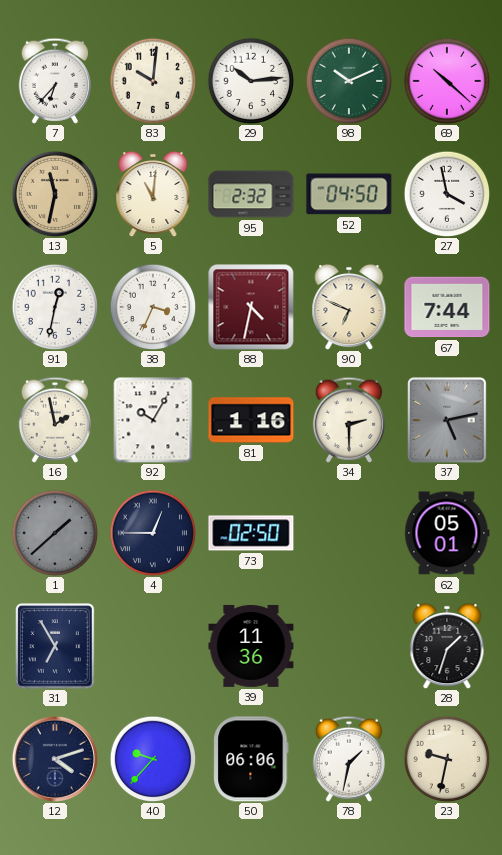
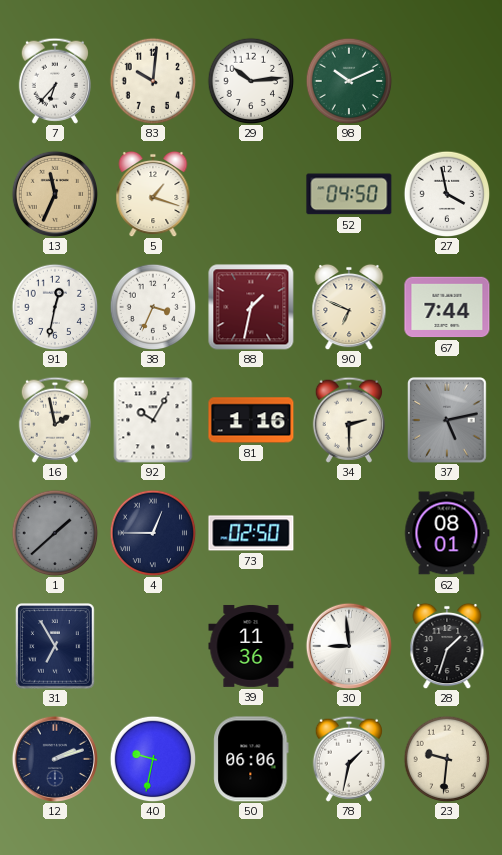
69: 10:22 -> none
13: 11:32 -> 11:34
5: 11:01 -> 1:18
95: 2:32 -> none
88: 4:32 -> 1:32
62: 05:01 -> 08:01
30: none -> 8:59
12: 4:12 -> 2:12
40: 9:37 -> 9:32
23: 9:32 -> 9:31
